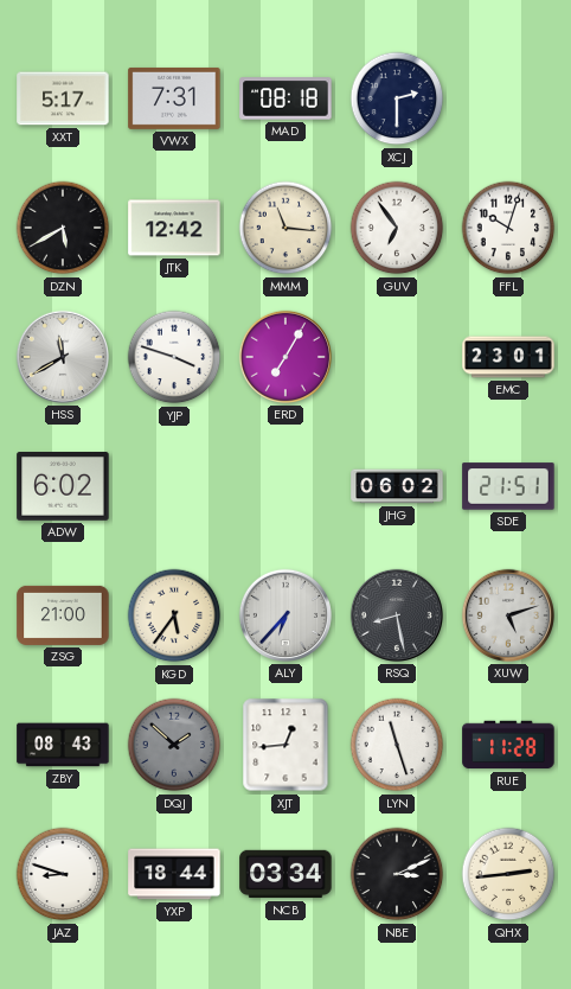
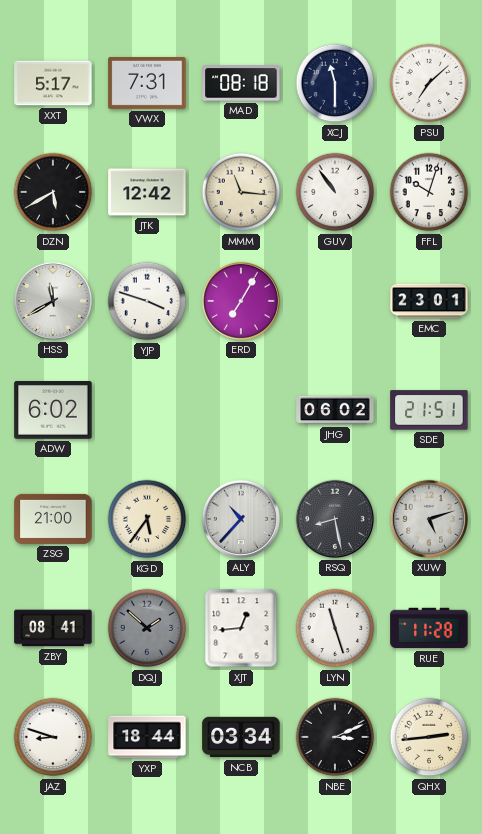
XCJ: 2:30 -> 11:30
PSU: none -> 7:08
GUV: 6:54 -> 10:54
ALY: 6:37 -> 10:37
ZBY: 08:43 -> 08:41
